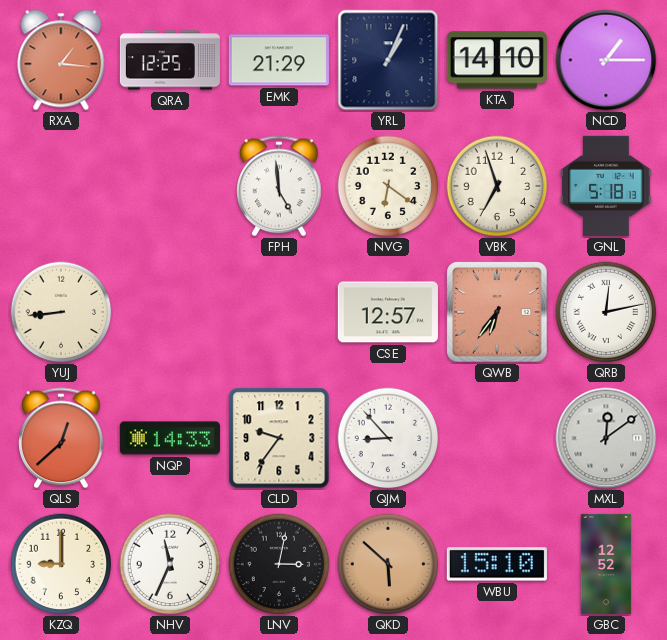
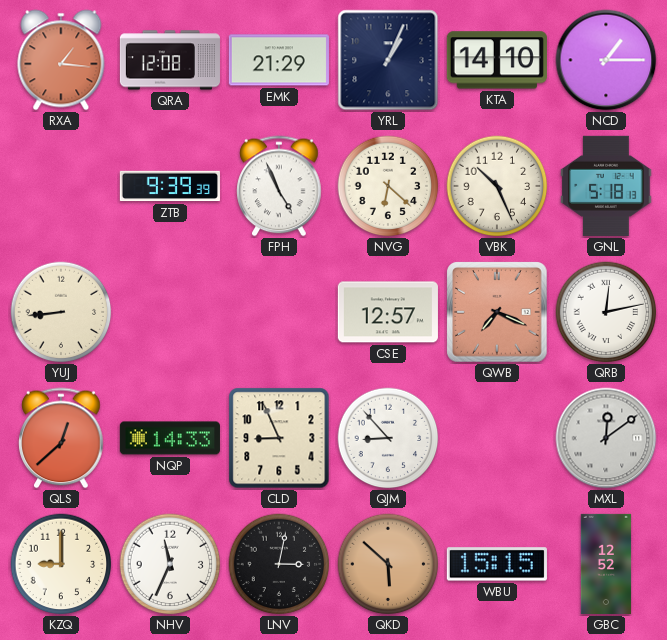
QRA: 12:25 -> 12:08
ZTB: none -> 9:39
FPH: 4:59 -> 4:56
NVG: 6:21 -> 6:22
VBK: 6:57 -> 10:26
QWB: 6:36 -> 7:19
CLD: 9:36 -> 8:56
WBU: 15:10 -> 15:15
